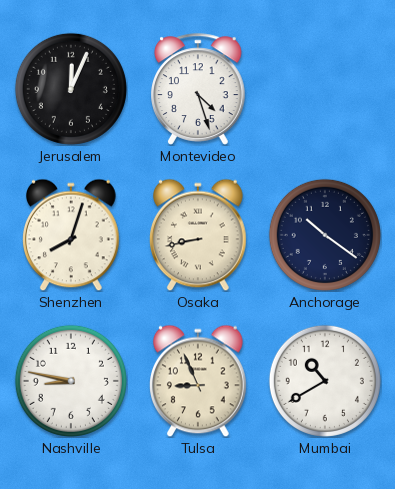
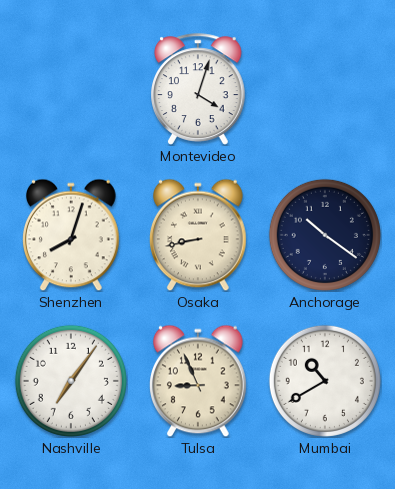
Jerusalem: 12:04 -> none
Montevideo: 4:27 -> 4:03
Nashville: 8:47 -> 7:06
